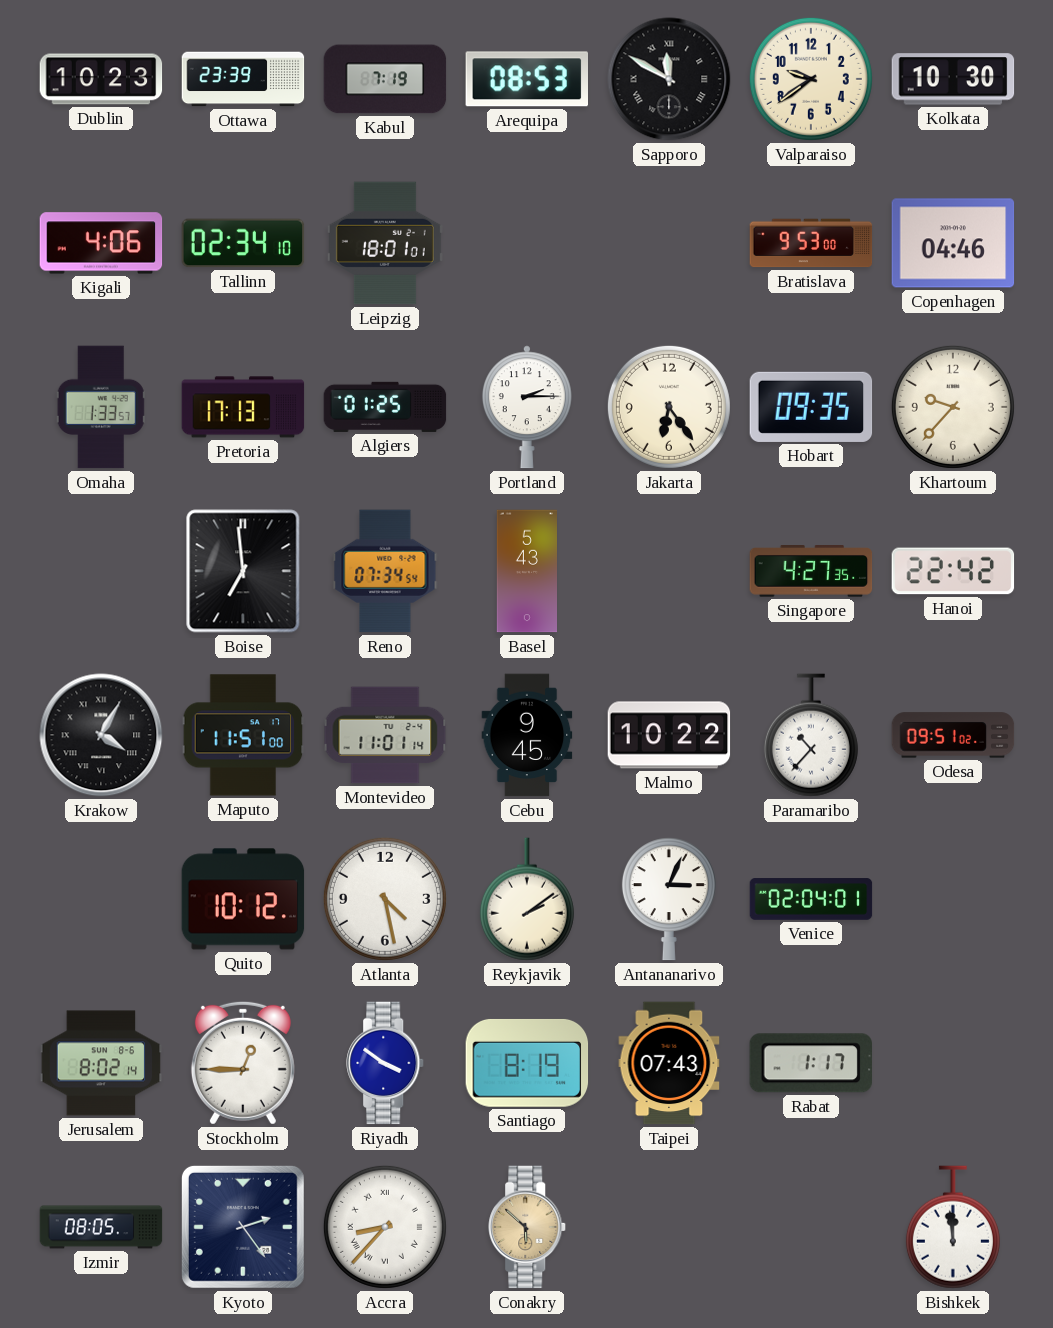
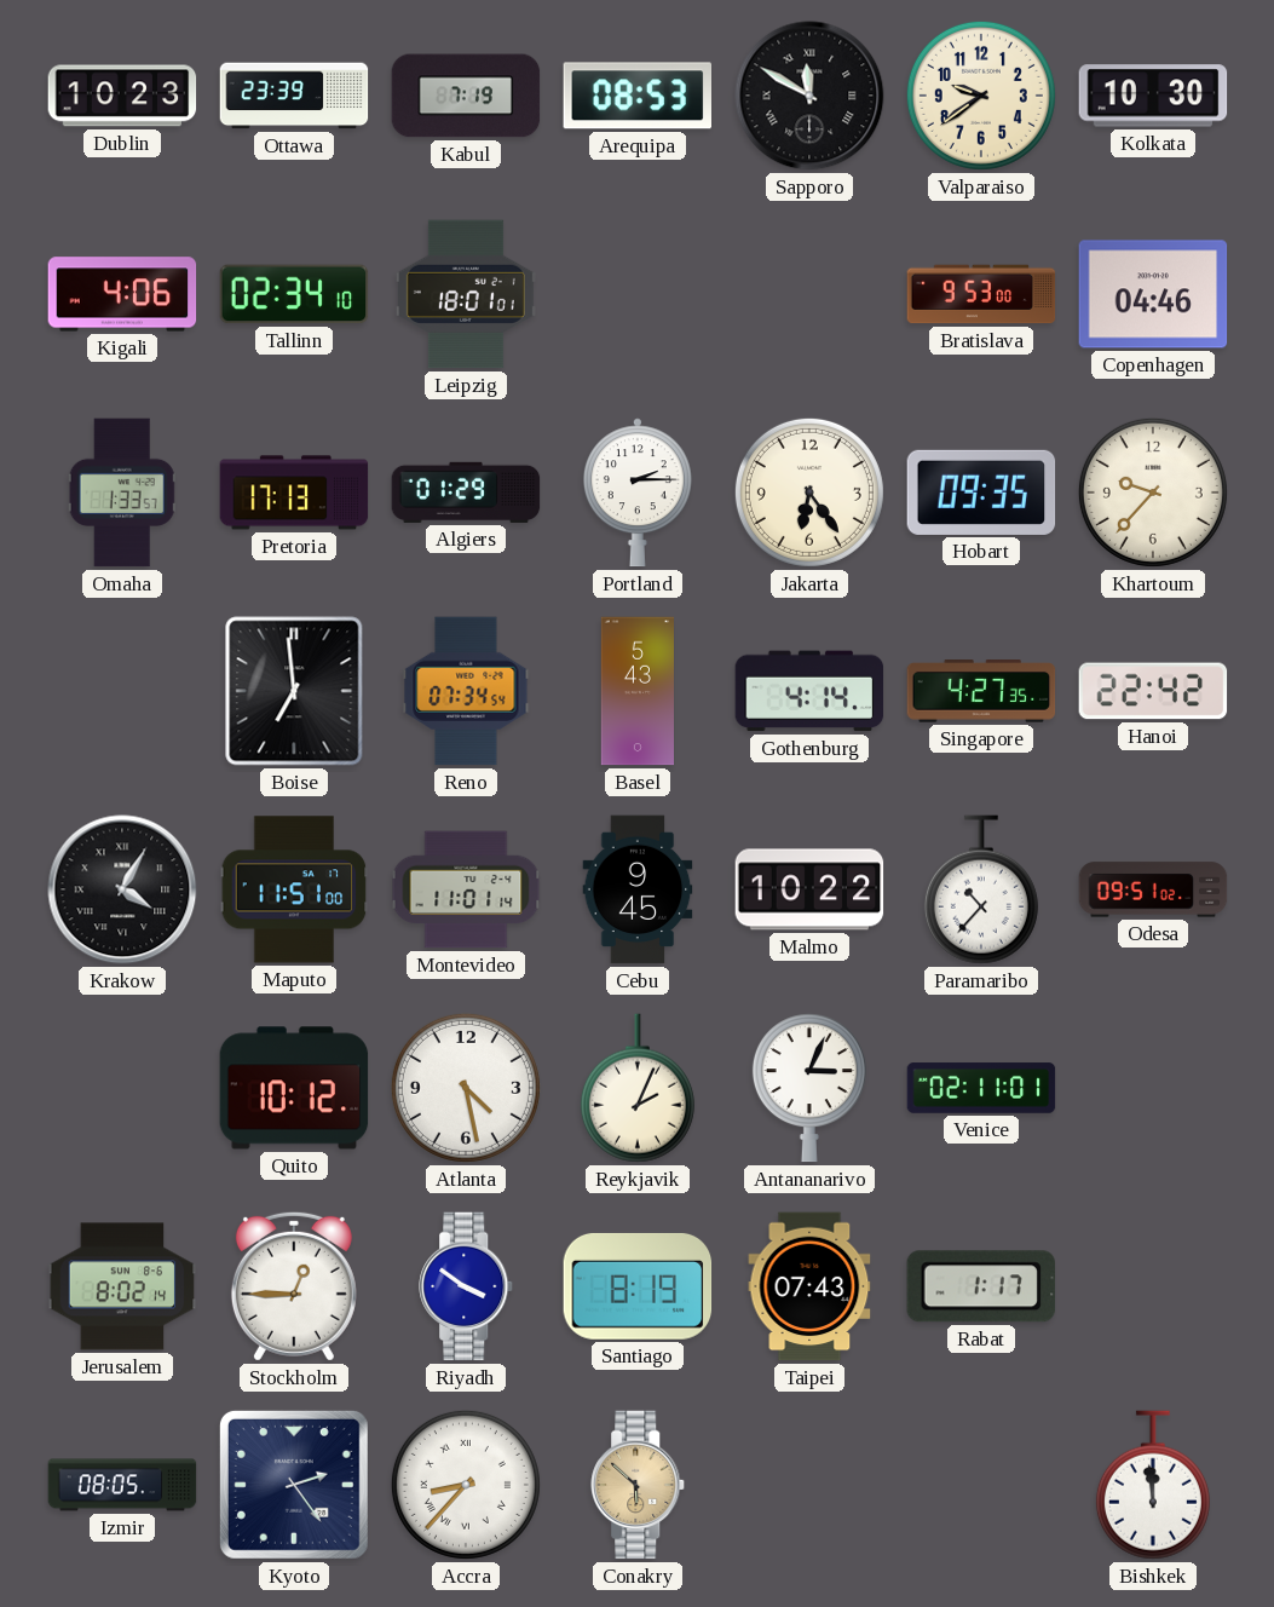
Algiers: 01:25 -> 01:29
Gothenburg: none -> 4:14
Reykjavik: 2:09 -> 2:04
Venice: 02:04 -> 02:11
